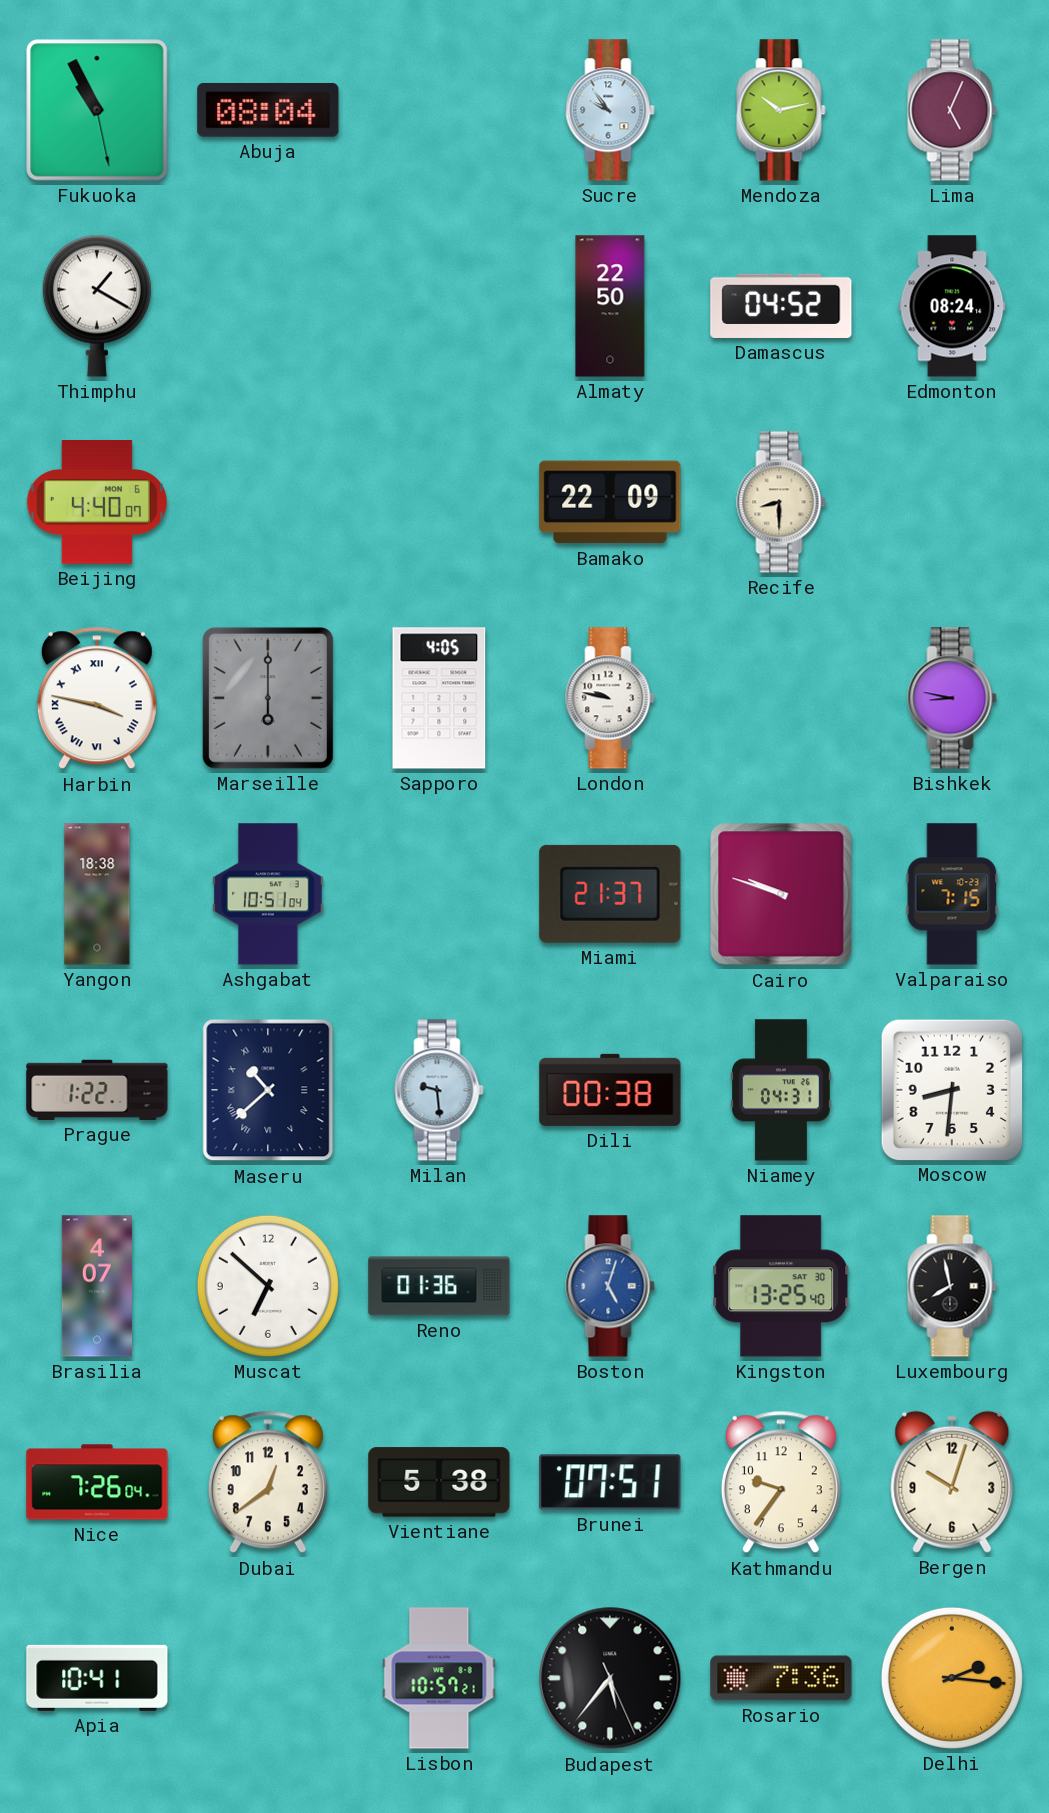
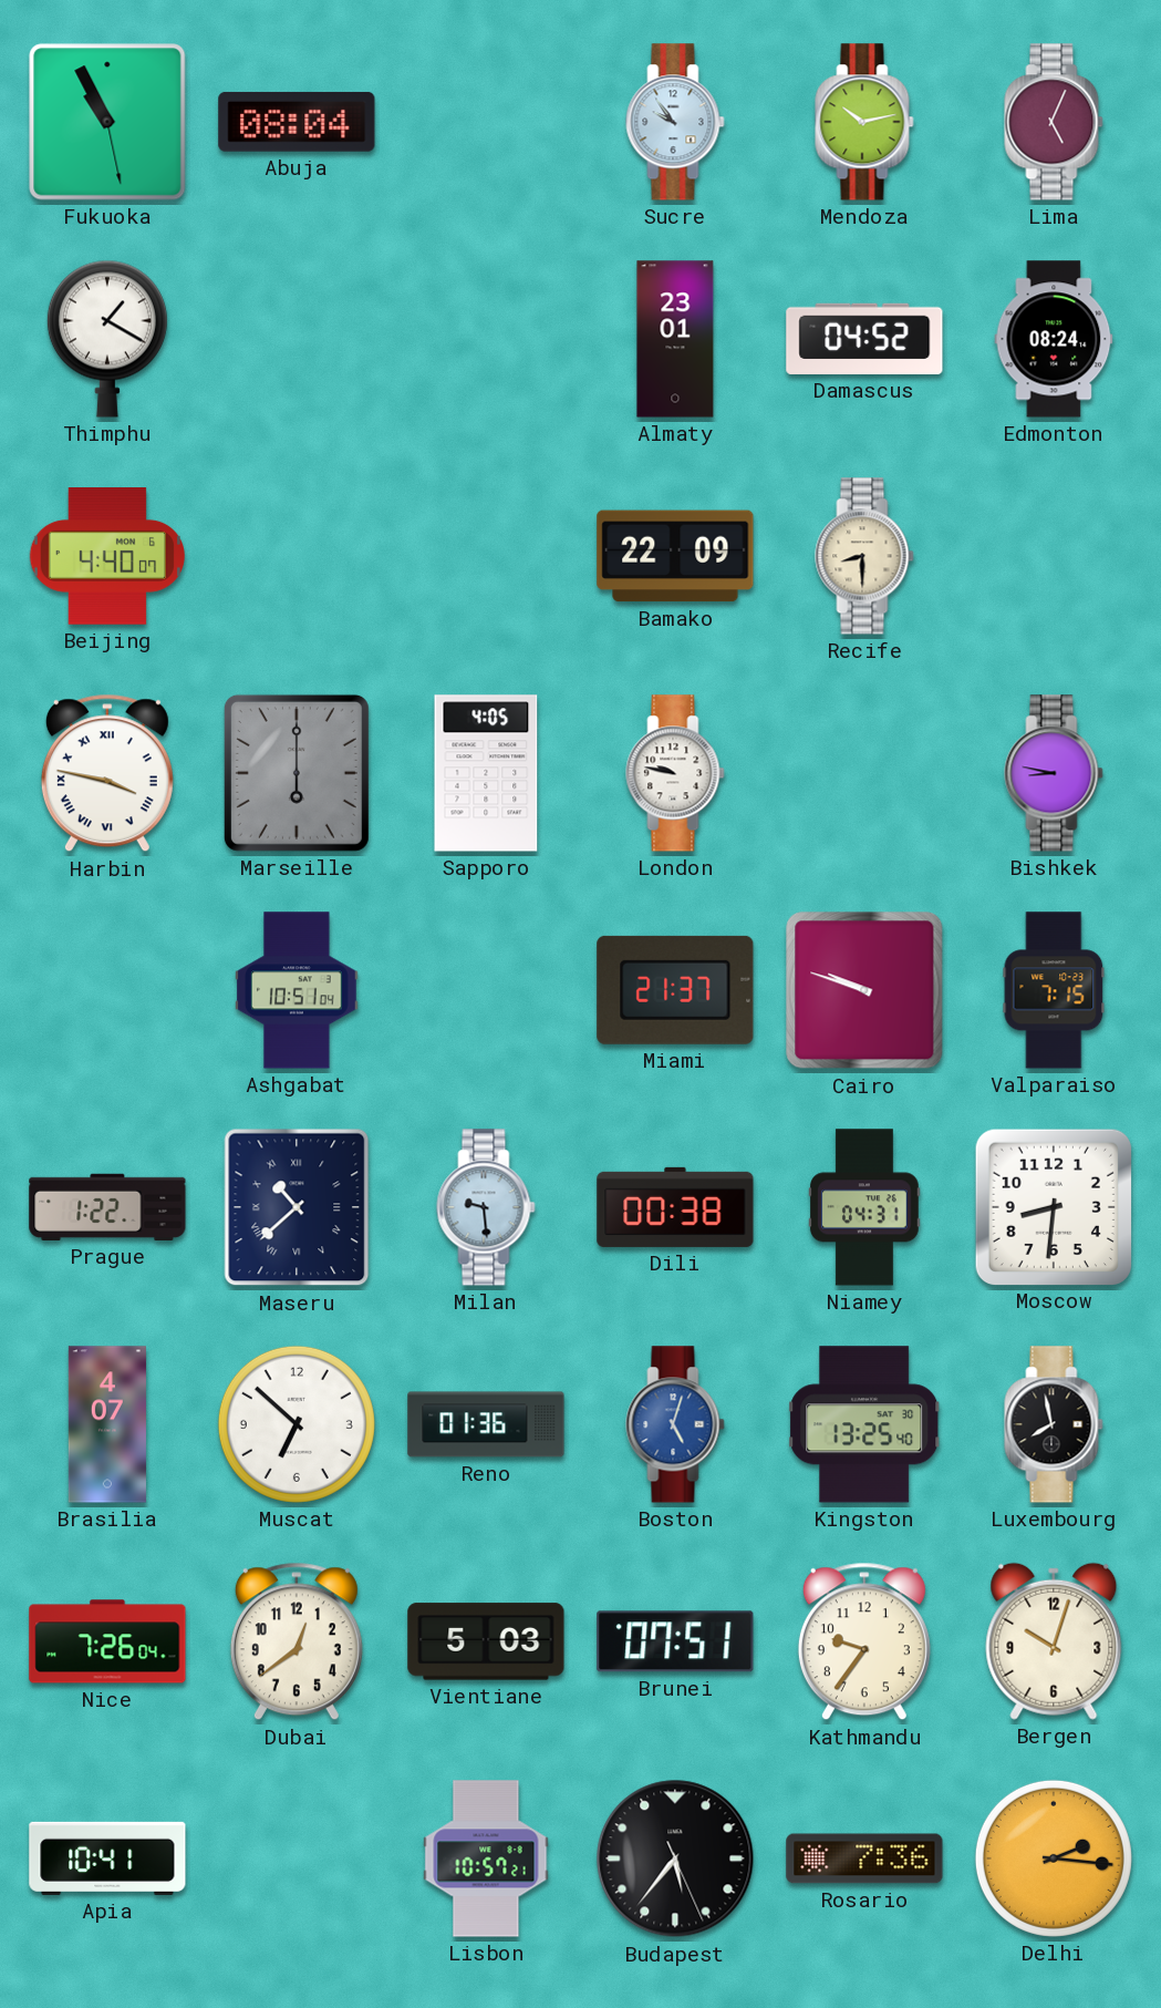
Almaty: 22:50 -> 23:01
Yangon: 18:38 -> none
Vientiane: 5:38 -> 5:03
